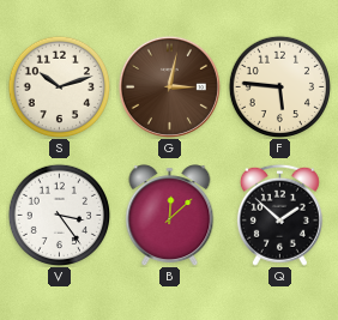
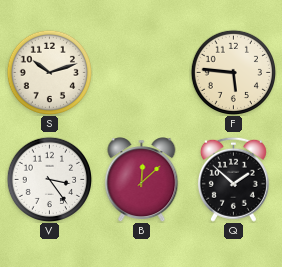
G: 3:02 -> none
